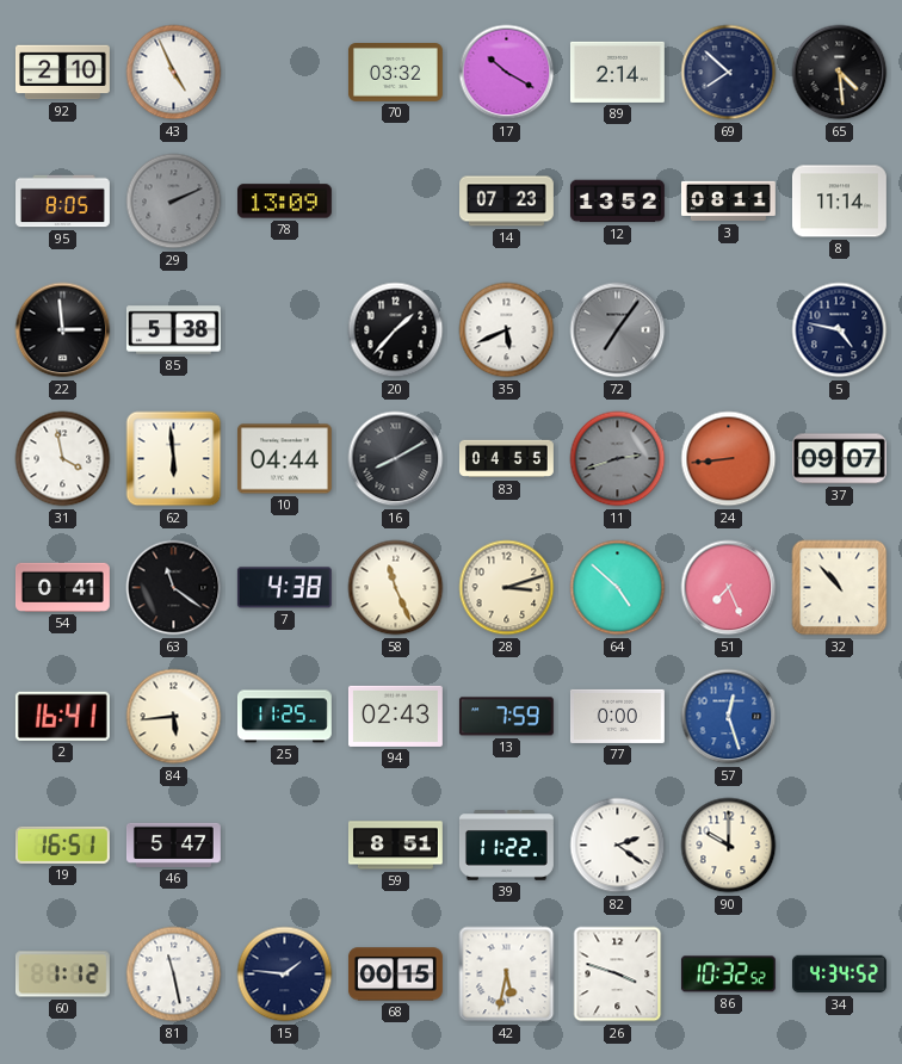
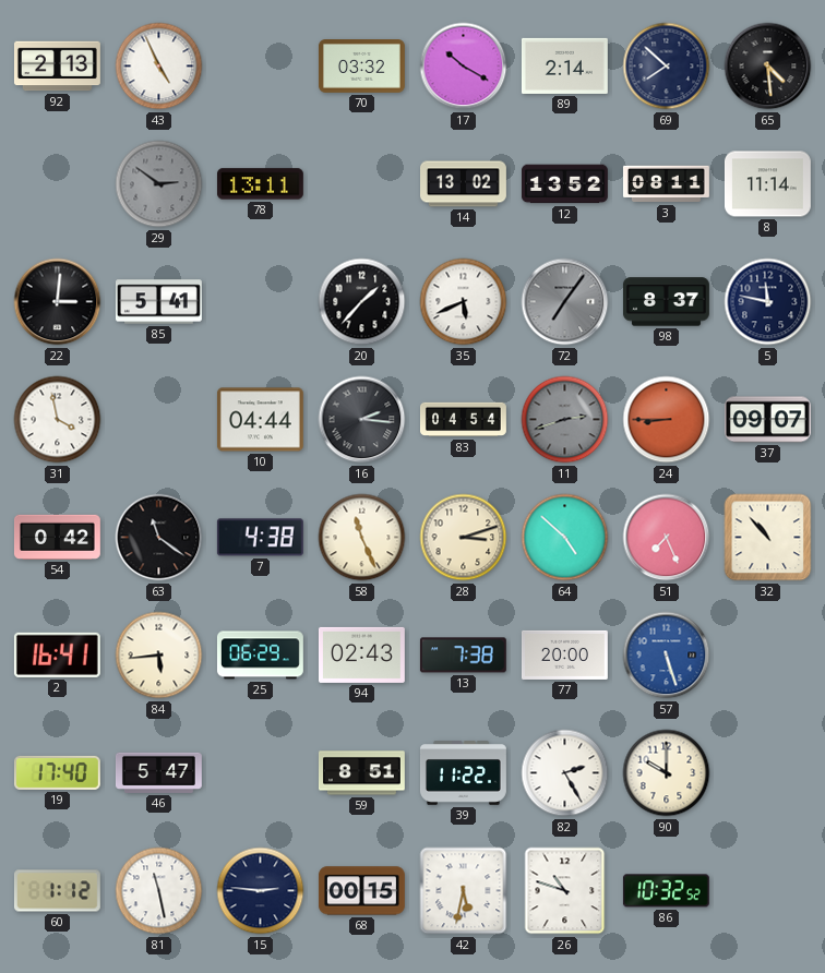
92: 2:10 -> 2:13
95: 8:05 -> none
29: 2:11 -> 2:51
78: 13:09 -> 13:11
14: 07:23 -> 13:02
22: 2:59 -> 3:01
85: 5:38 -> 5:41
98: none -> 8:37
5: 4:47 -> 11:47
62: 5:59 -> none
16: 8:10 -> 2:16
83: 04:55 -> 04:54
24: 8:44 -> 8:45
54: 0:41 -> 0:42
25: 11:25 -> 06:29
13: 7:59 -> 7:38
77: 0:00 -> 20:00
57: 12:27 -> 5:27
19: 16:51 -> 17:40
82: 2:21 -> 2:25
15: 1:46 -> 2:46
26: 3:48 -> 10:48
34: 4:34 -> none
